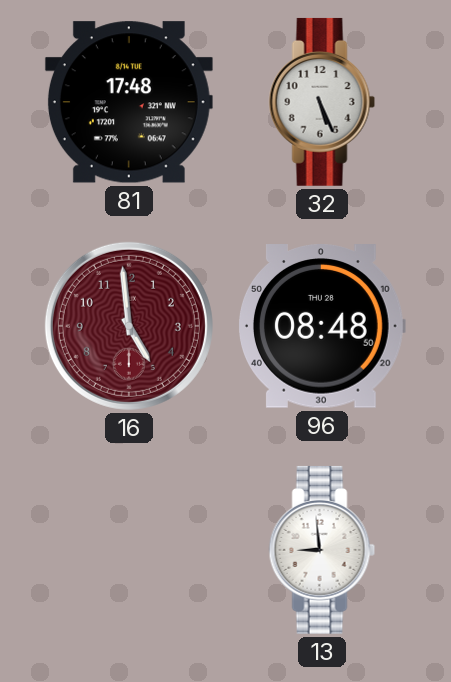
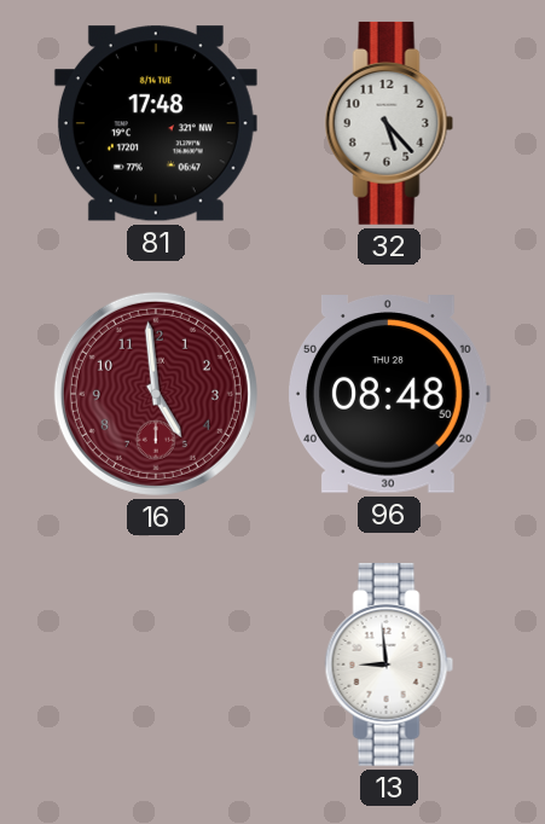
32: 5:26 -> 5:23
